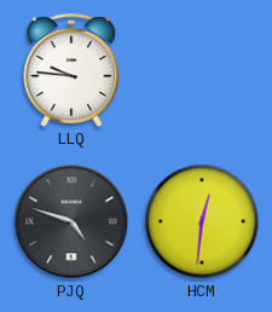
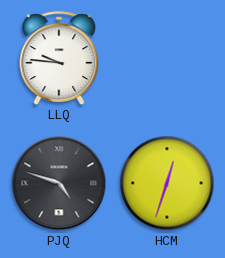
HCM: 12:31 -> 12:33
